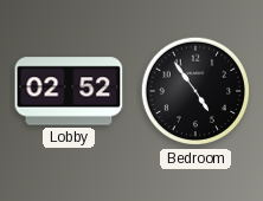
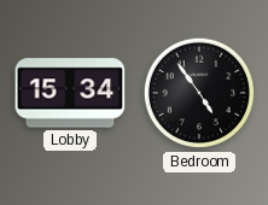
Lobby: 02:52 -> 15:34
